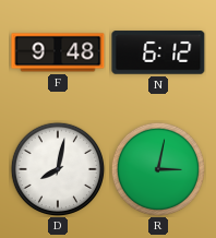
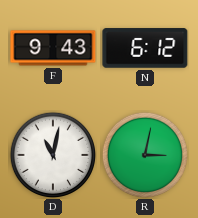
F: 9:48 -> 9:43
D: 8:02 -> 11:02
